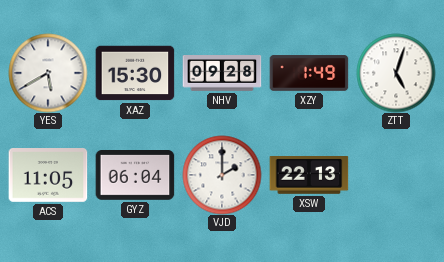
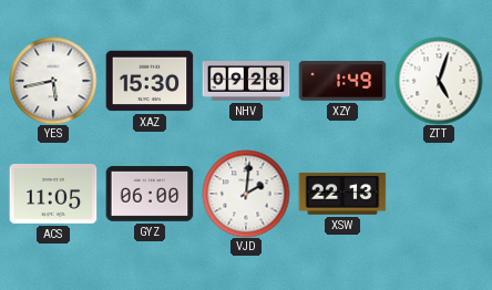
YES: 5:40 -> 5:43
GYZ: 06:04 -> 06:00
VJD: 2:00 -> 2:01
